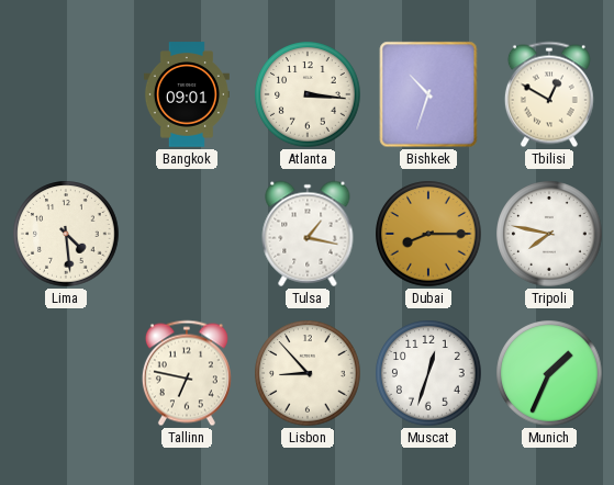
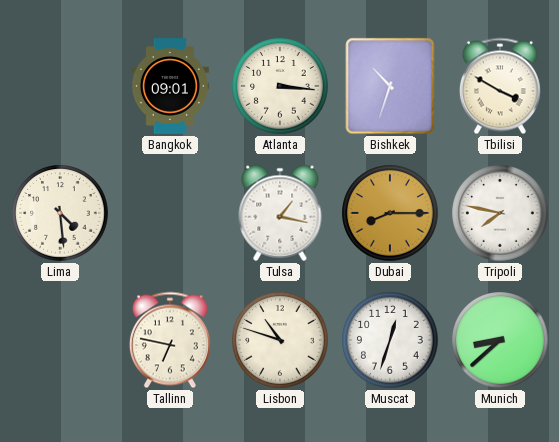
Tbilisi: 12:50 -> 3:50
Lisbon: 8:53 -> 10:48
Munich: 1:34 -> 8:38
